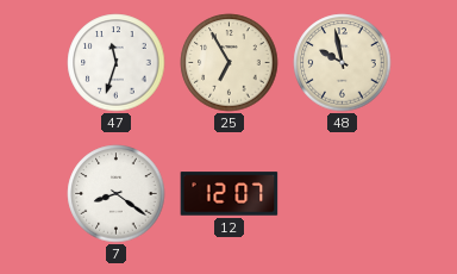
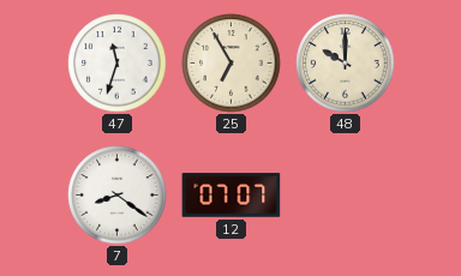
48: 9:58 -> 10:00
12: 12:07 -> 07:07
